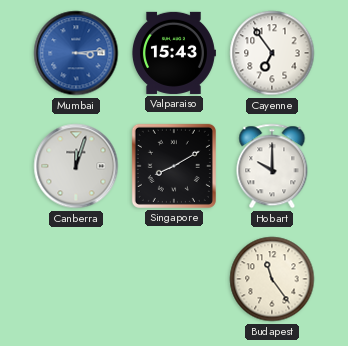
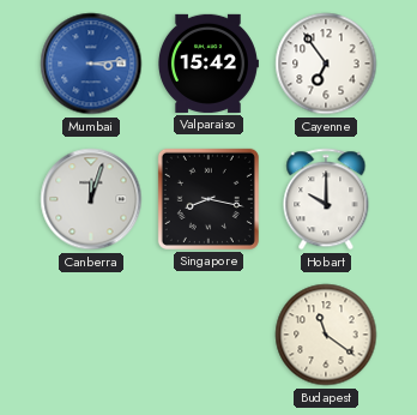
Valparaiso: 15:43 -> 15:42
Singapore: 8:10 -> 8:17
Budapest: 11:24 -> 11:21
